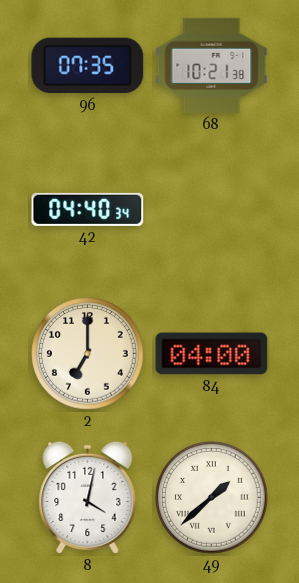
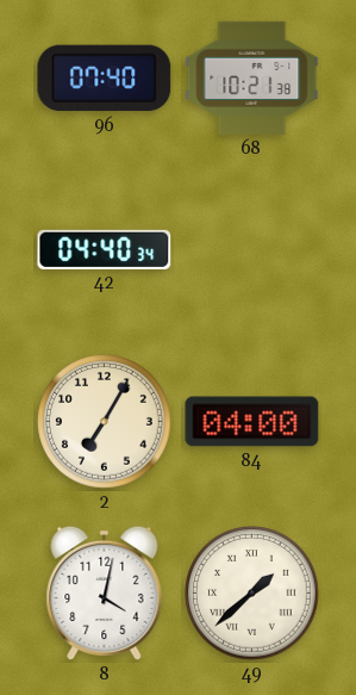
96: 07:35 -> 07:40
2: 7:00 -> 7:05
